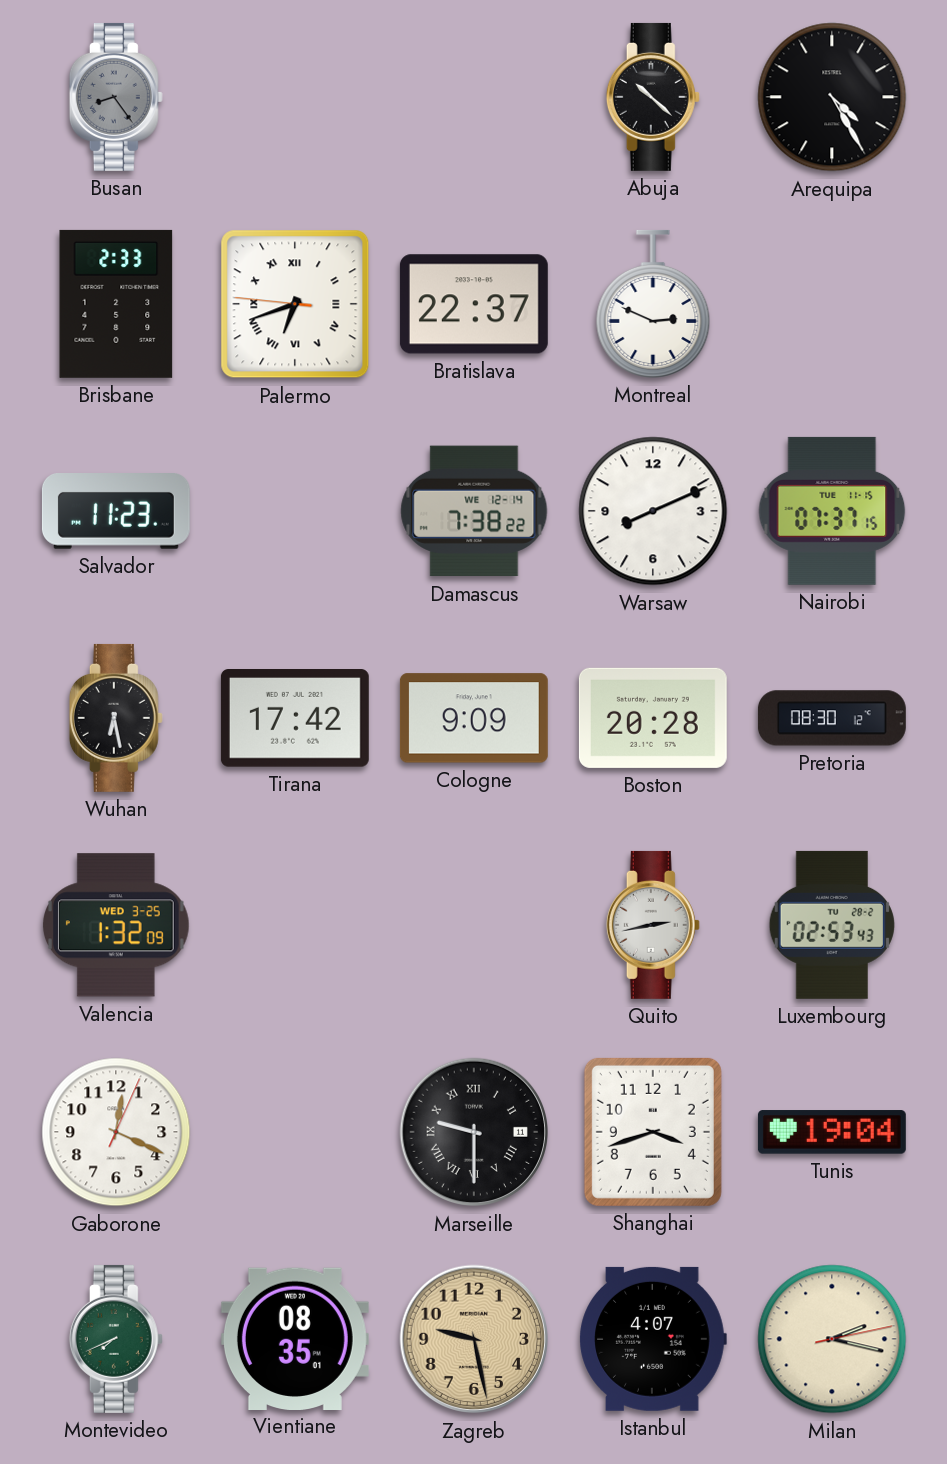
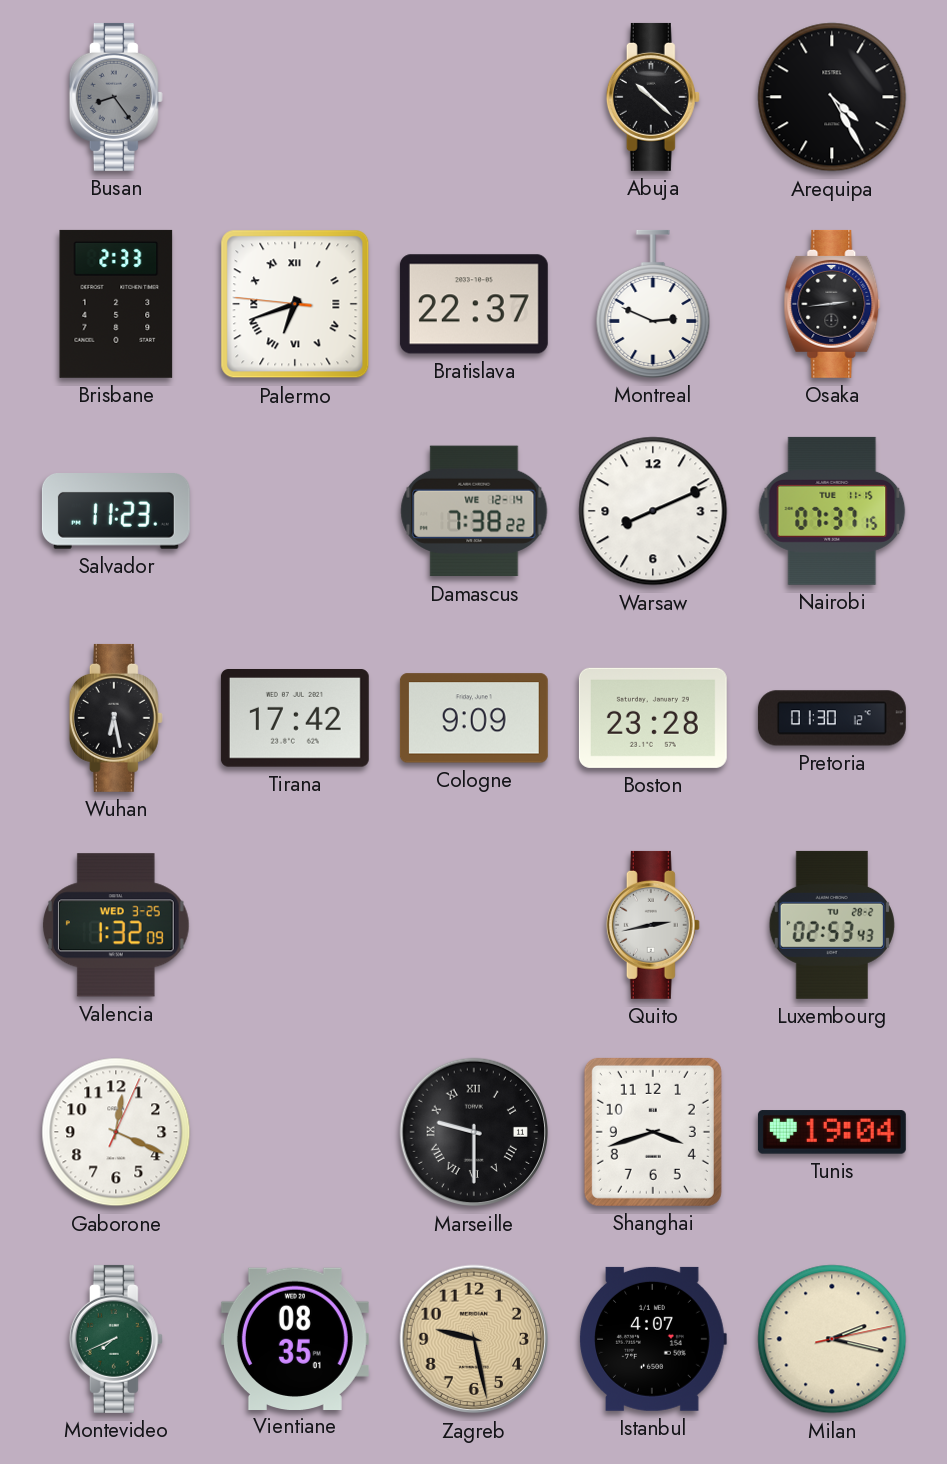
Osaka: none -> 2:44
Boston: 20:28 -> 23:28
Pretoria: 08:30 -> 01:30
